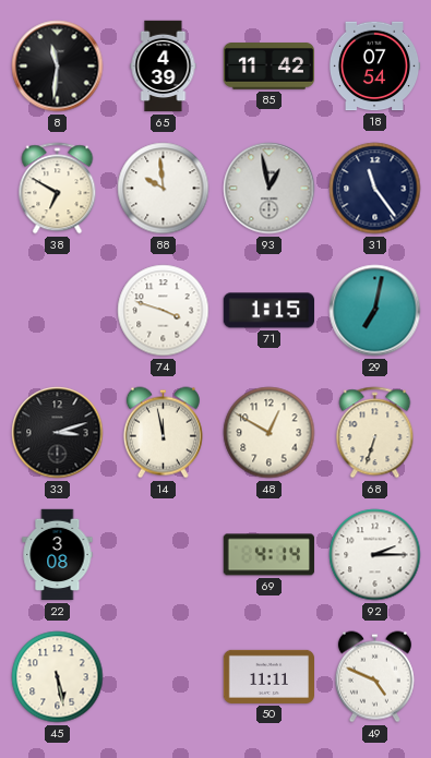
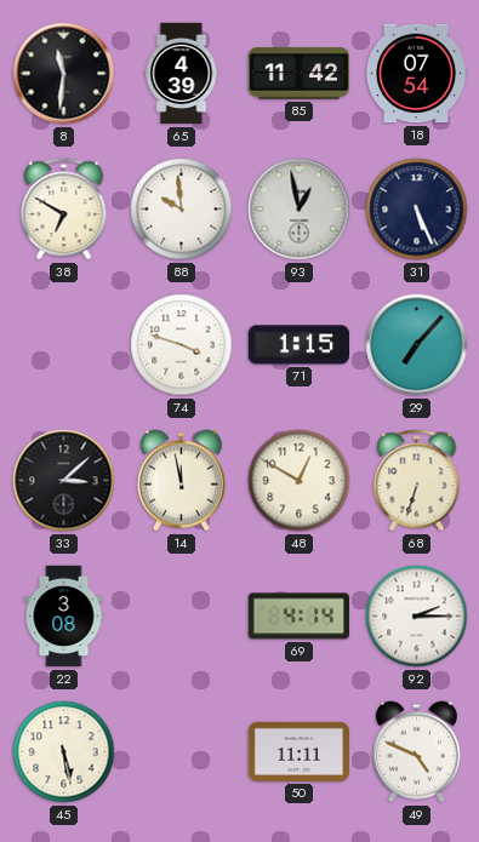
31: 11:24 -> 5:26
29: 7:02 -> 7:07
33: 3:12 -> 3:08
